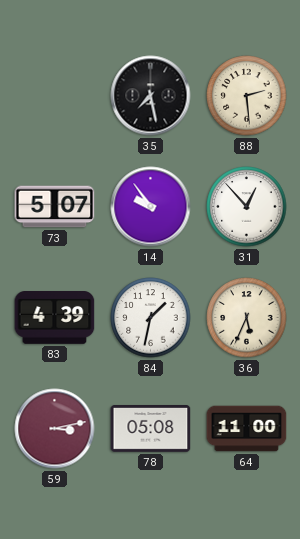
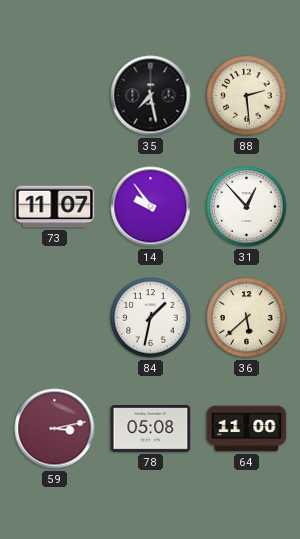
73: 5:07 -> 11:07
83: 4:39 -> none
36: 5:34 -> 5:38
